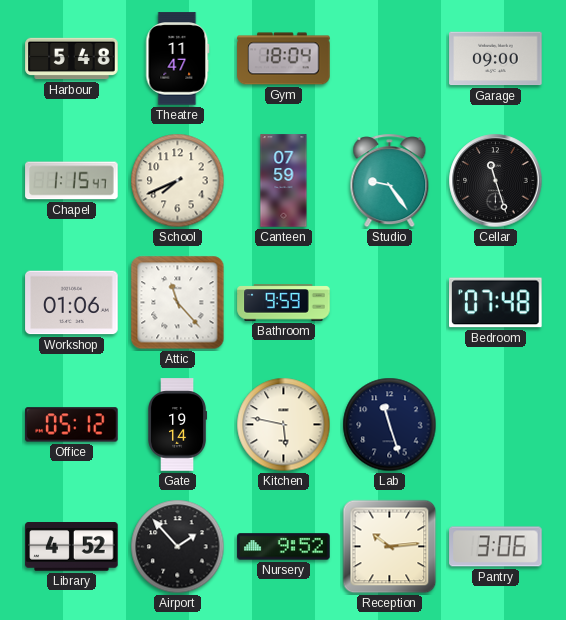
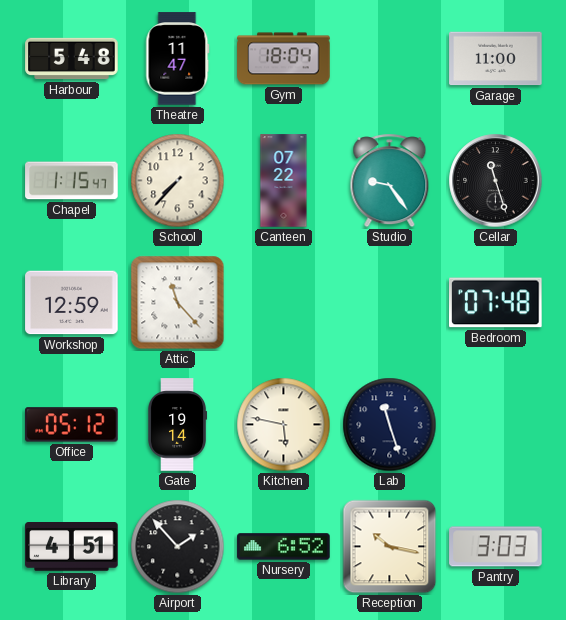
Garage: 09:00 -> 11:00
School: 7:41 -> 7:37
Canteen: 07:59 -> 07:22
Workshop: 01:06 -> 12:59
Bathroom: 9:59 -> none
Library: 4:52 -> 4:51
Nursery: 9:52 -> 6:52
Reception: 10:14 -> 10:17
Pantry: 3:06 -> 3:03
